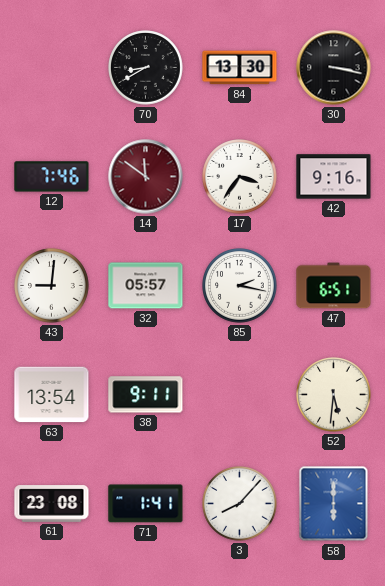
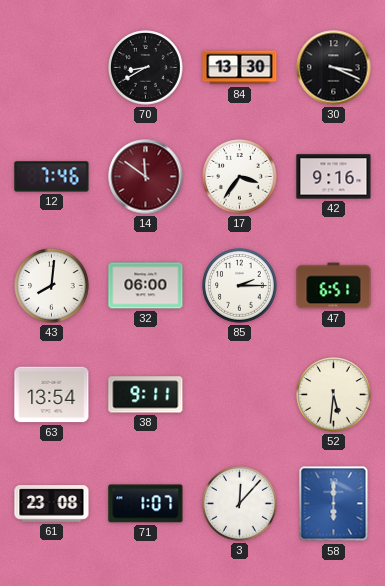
30: 3:17 -> 3:19
43: 9:01 -> 8:01
32: 05:57 -> 06:00
85: 2:17 -> 2:15
71: 1:41 -> 1:07
3: 8:07 -> 12:07
